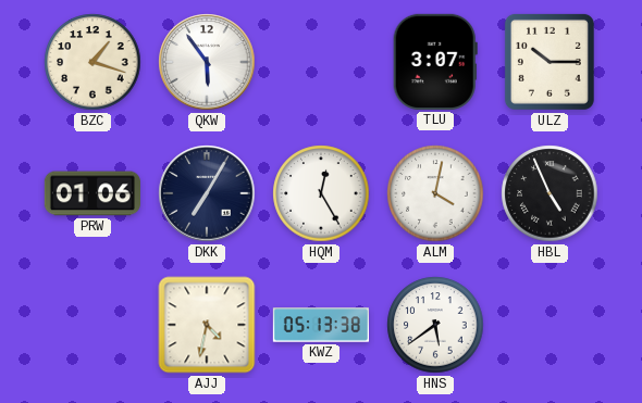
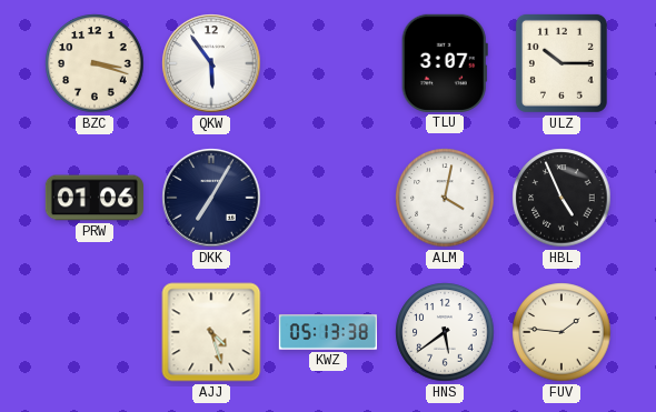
BZC: 1:18 -> 3:18
HQM: 12:25 -> none
AJJ: 4:32 -> 4:27
FUV: none -> 1:46
